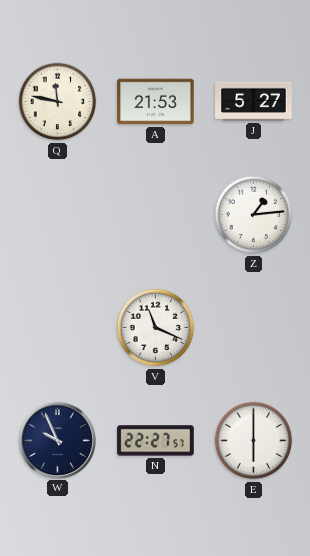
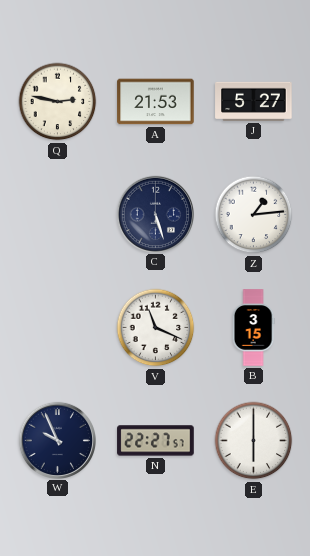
Q: 11:47 -> 2:47
C: none -> 5:27
B: none -> 3:15
